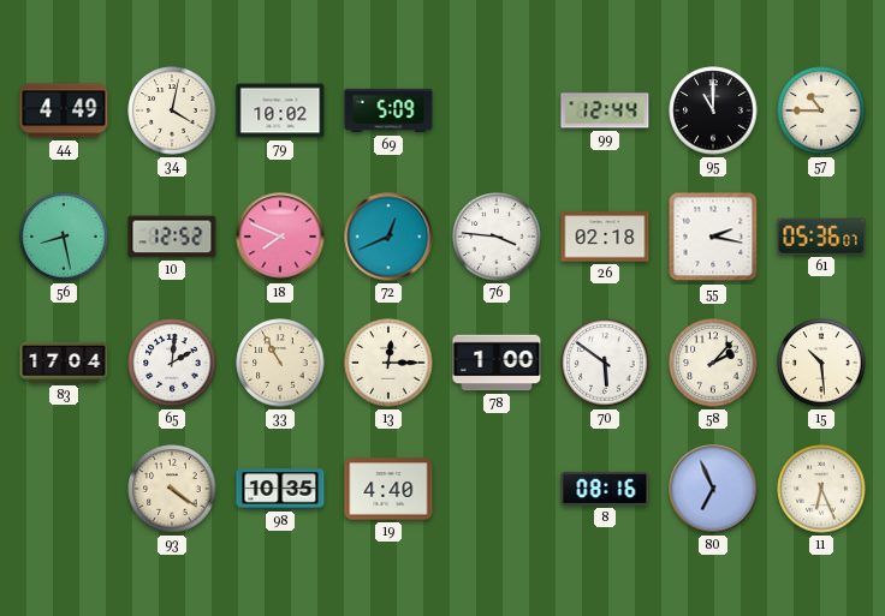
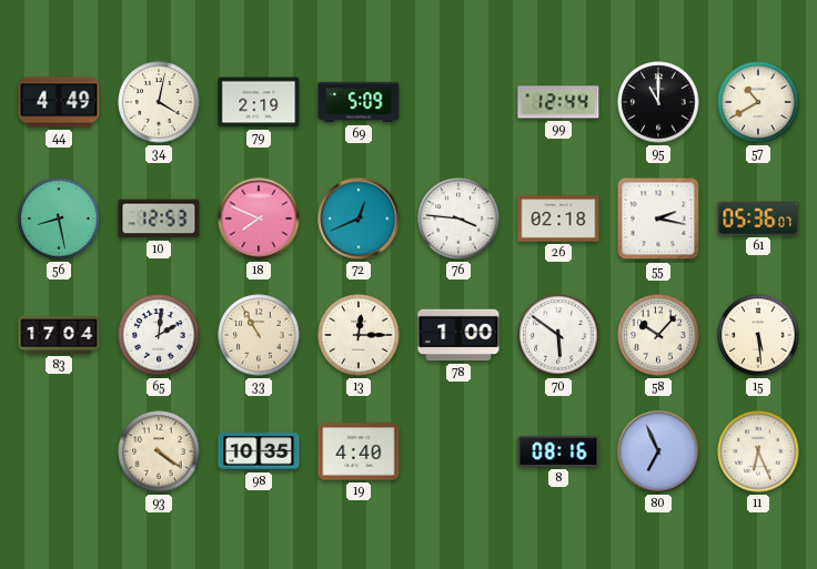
79: 10:02 -> 2:19
57: 10:45 -> 10:40
10: 12:52 -> 12:53
58: 2:07 -> 10:07
15: 10:29 -> 5:29
